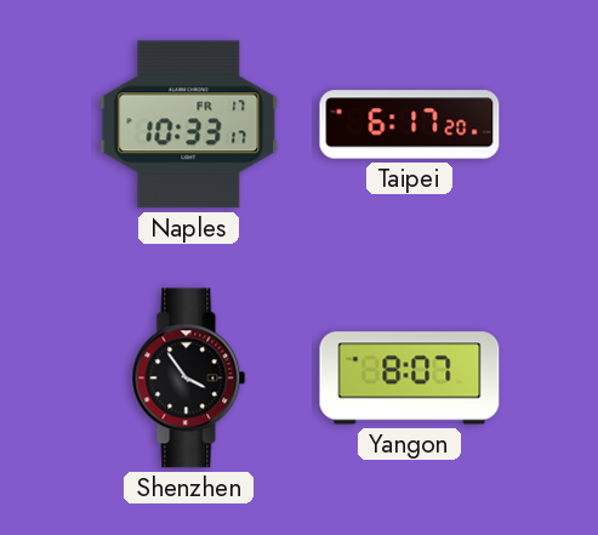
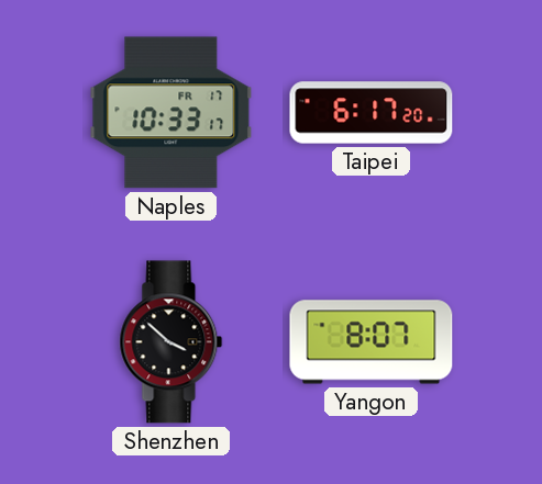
Shenzhen: 3:54 -> 3:52
